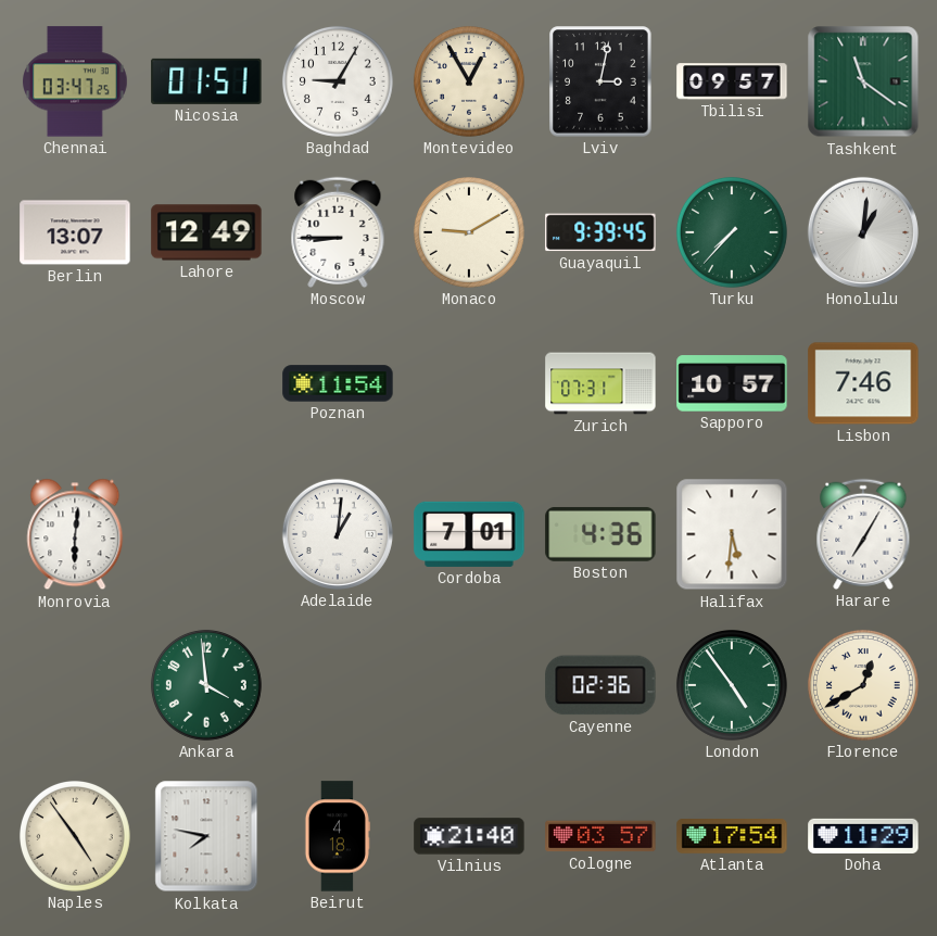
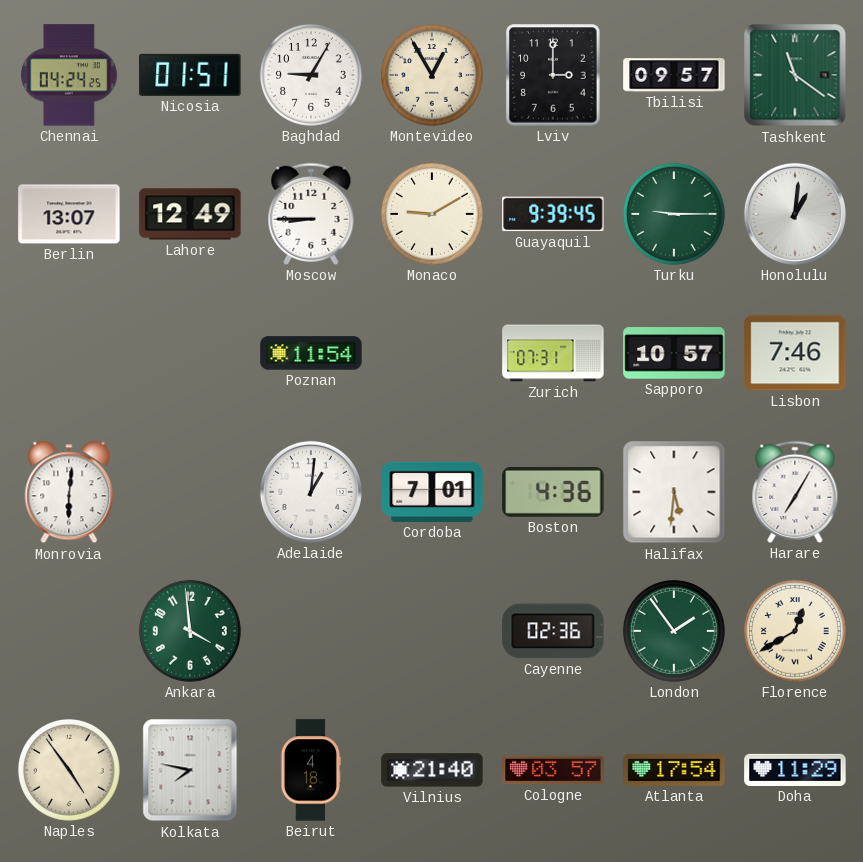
Chennai: 03:47 -> 04:24
Lviv: 3:02 -> 3:00
Turku: 7:37 -> 9:15
London: 4:54 -> 1:54
